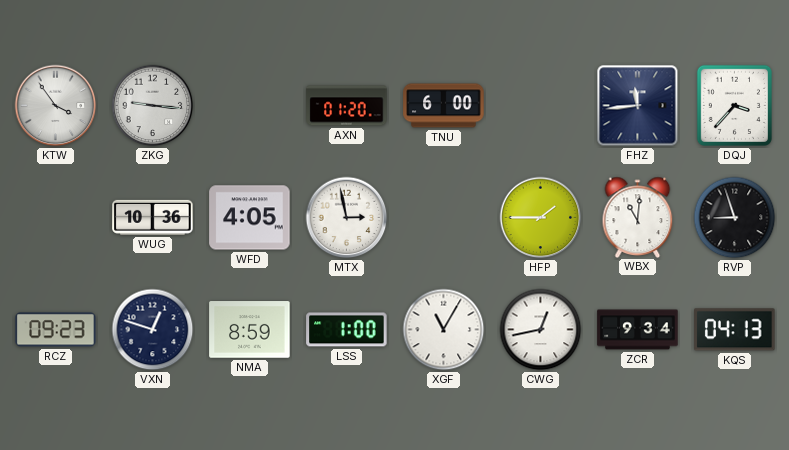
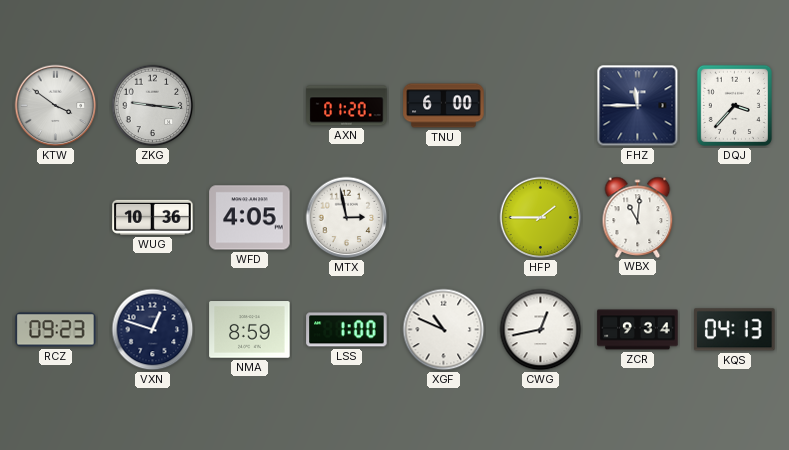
KTW: 3:54 -> 3:51
FHZ: 11:44 -> 11:45
RVP: 8:57 -> none
XGF: 11:05 -> 10:49
